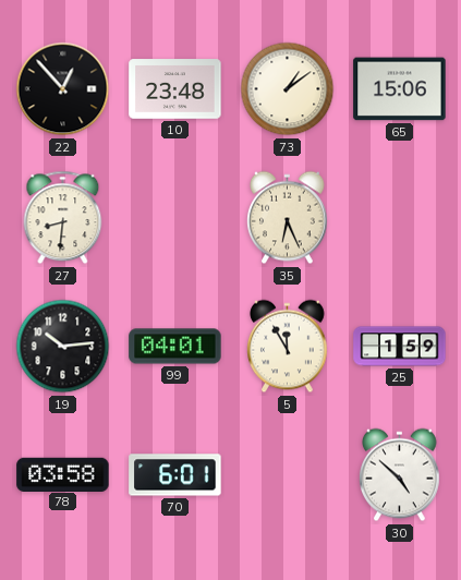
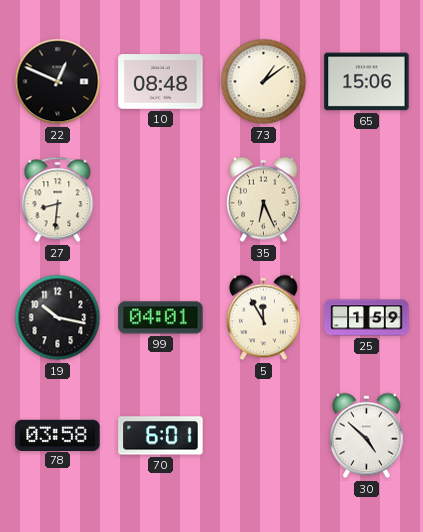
22: 12:53 -> 12:49
10: 23:48 -> 08:48
19: 10:14 -> 10:17
